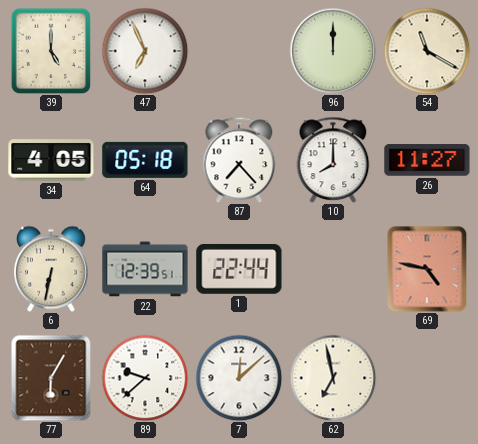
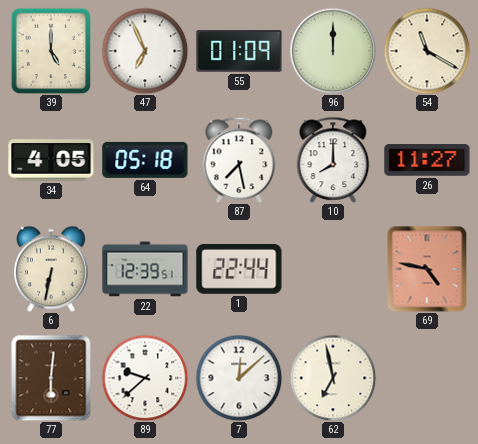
55: none -> 01:09
87: 7:23 -> 7:28
77: 6:05 -> 6:01
